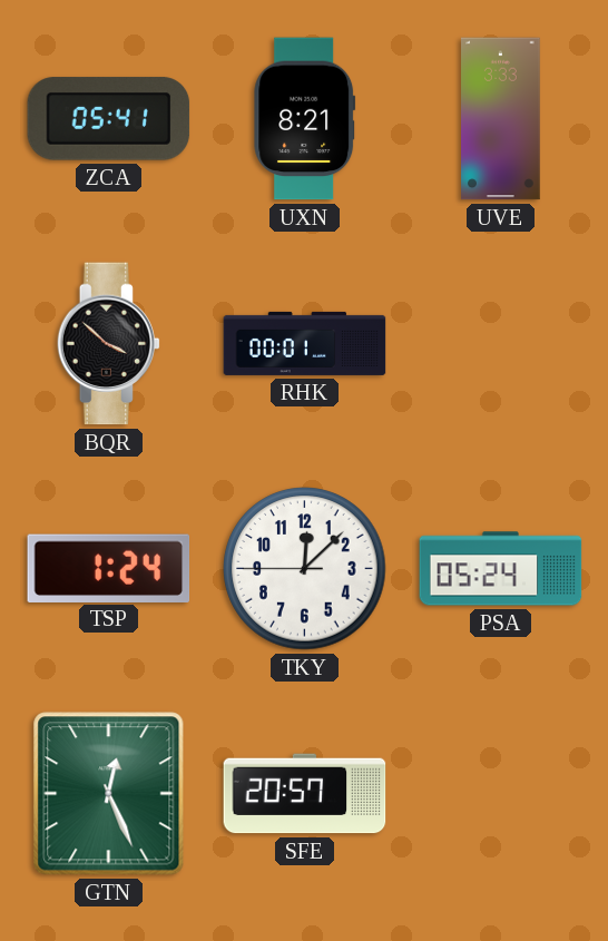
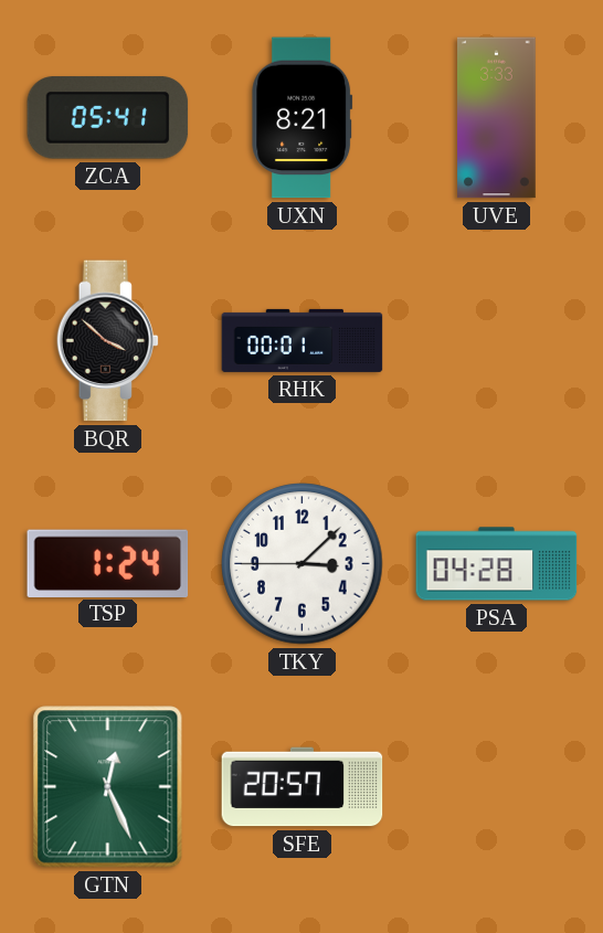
TKY: 12:07 -> 3:07
PSA: 05:24 -> 04:28
